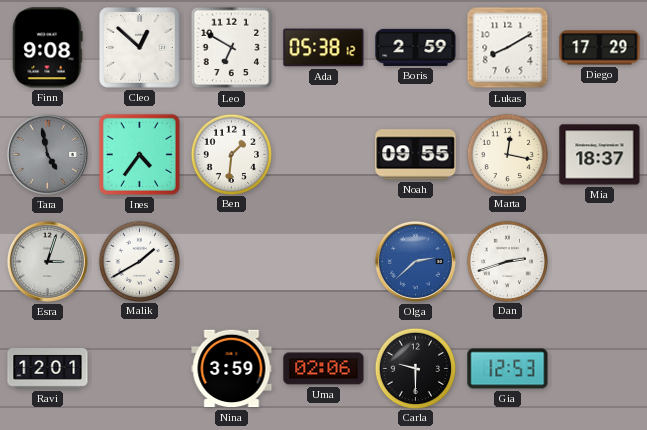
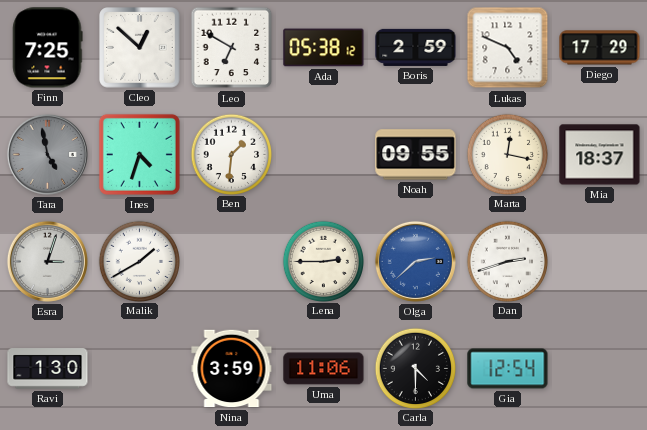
Finn: 9:08 -> 7:25
Lukas: 8:10 -> 4:49
Ines: 4:36 -> 4:33
Lena: none -> 2:45
Ravi: 12:01 -> 1:30
Uma: 02:06 -> 11:06
Carla: 9:30 -> 4:30
Gia: 12:53 -> 12:54
